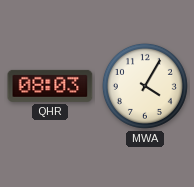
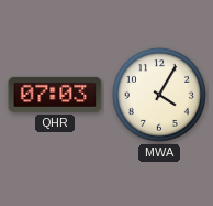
QHR: 08:03 -> 07:03
